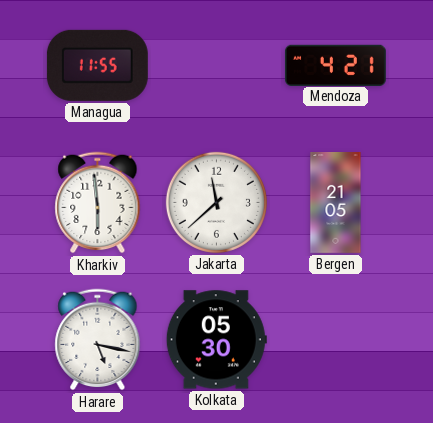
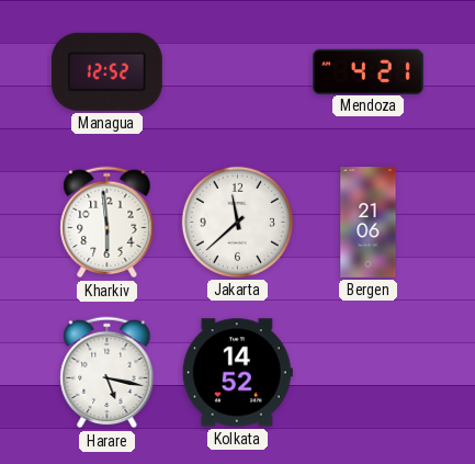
Managua: 11:55 -> 12:52
Bergen: 21:05 -> 21:06
Kolkata: 05:30 -> 14:52
